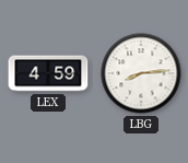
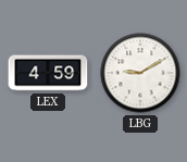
LBG: 8:14 -> 9:10
